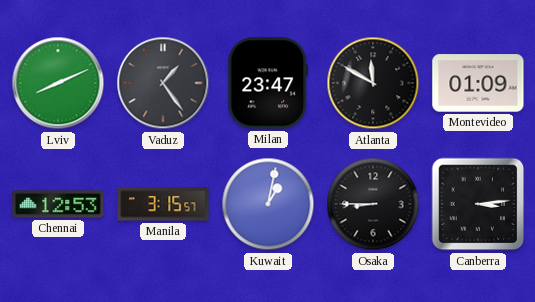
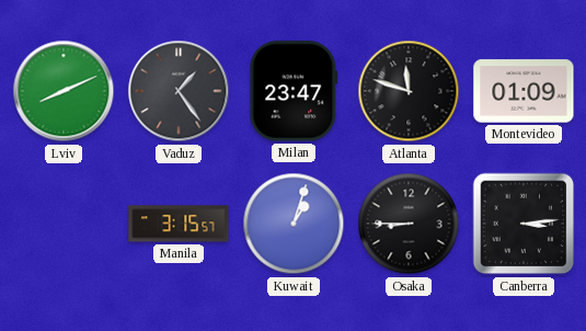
Atlanta: 11:50 -> 11:48
Chennai: 12:53 -> none
Kuwait: 1:02 -> 1:03
